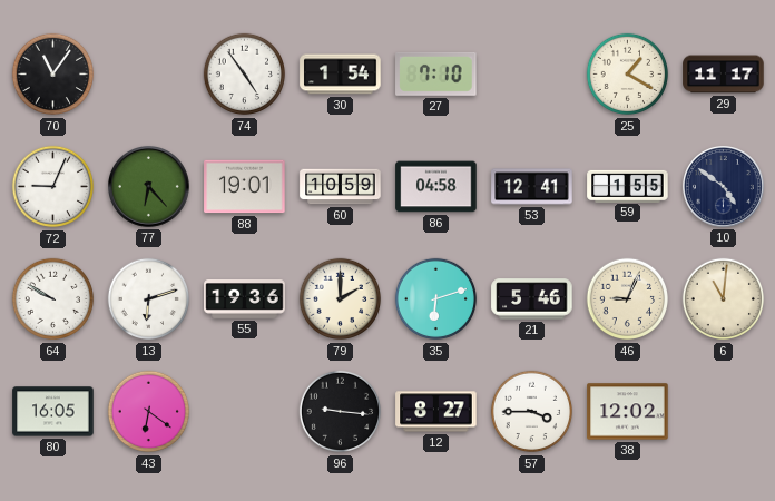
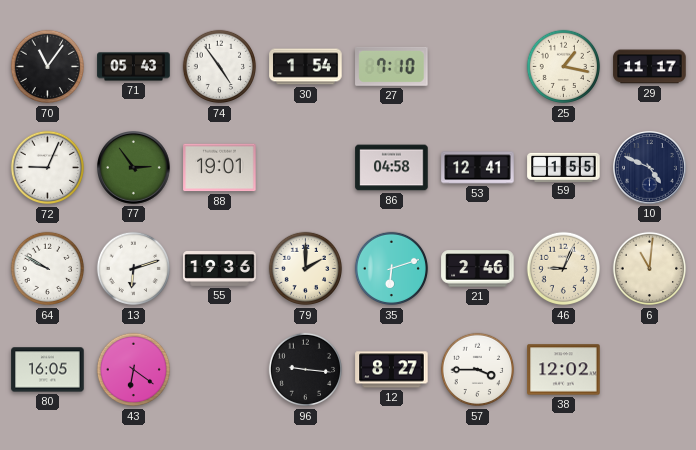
71: none -> 05:43
25: 1:20 -> 1:17
77: 6:23 -> 2:54
60: 10:59 -> none
10: 4:51 -> 4:49
21: 5:46 -> 2:46
